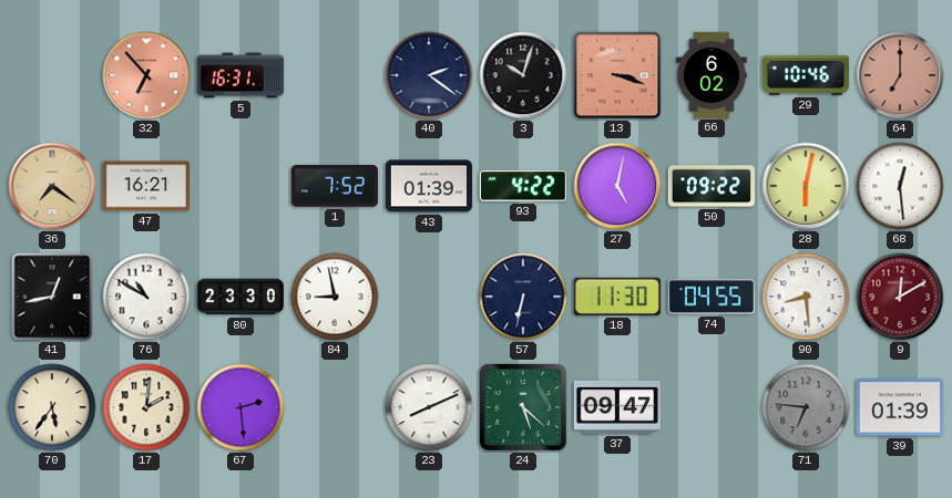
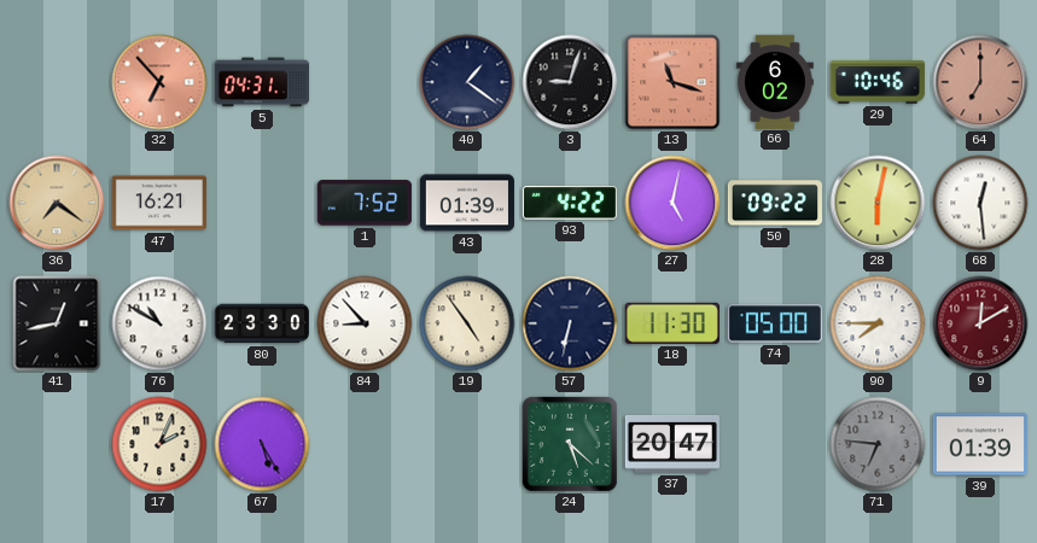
5: 16:31 -> 04:31
40: 2:21 -> 1:21
3: 10:03 -> 9:03
13: 3:18 -> 11:18
84: 8:58 -> 8:53
19: none -> 4:54
74: 04:55 -> 05:00
90: 8:29 -> 7:45
70: 5:36 -> none
17: 2:01 -> 2:04
67: 2:29 -> 5:25
23: 8:11 -> none
37: 09:47 -> 20:47
